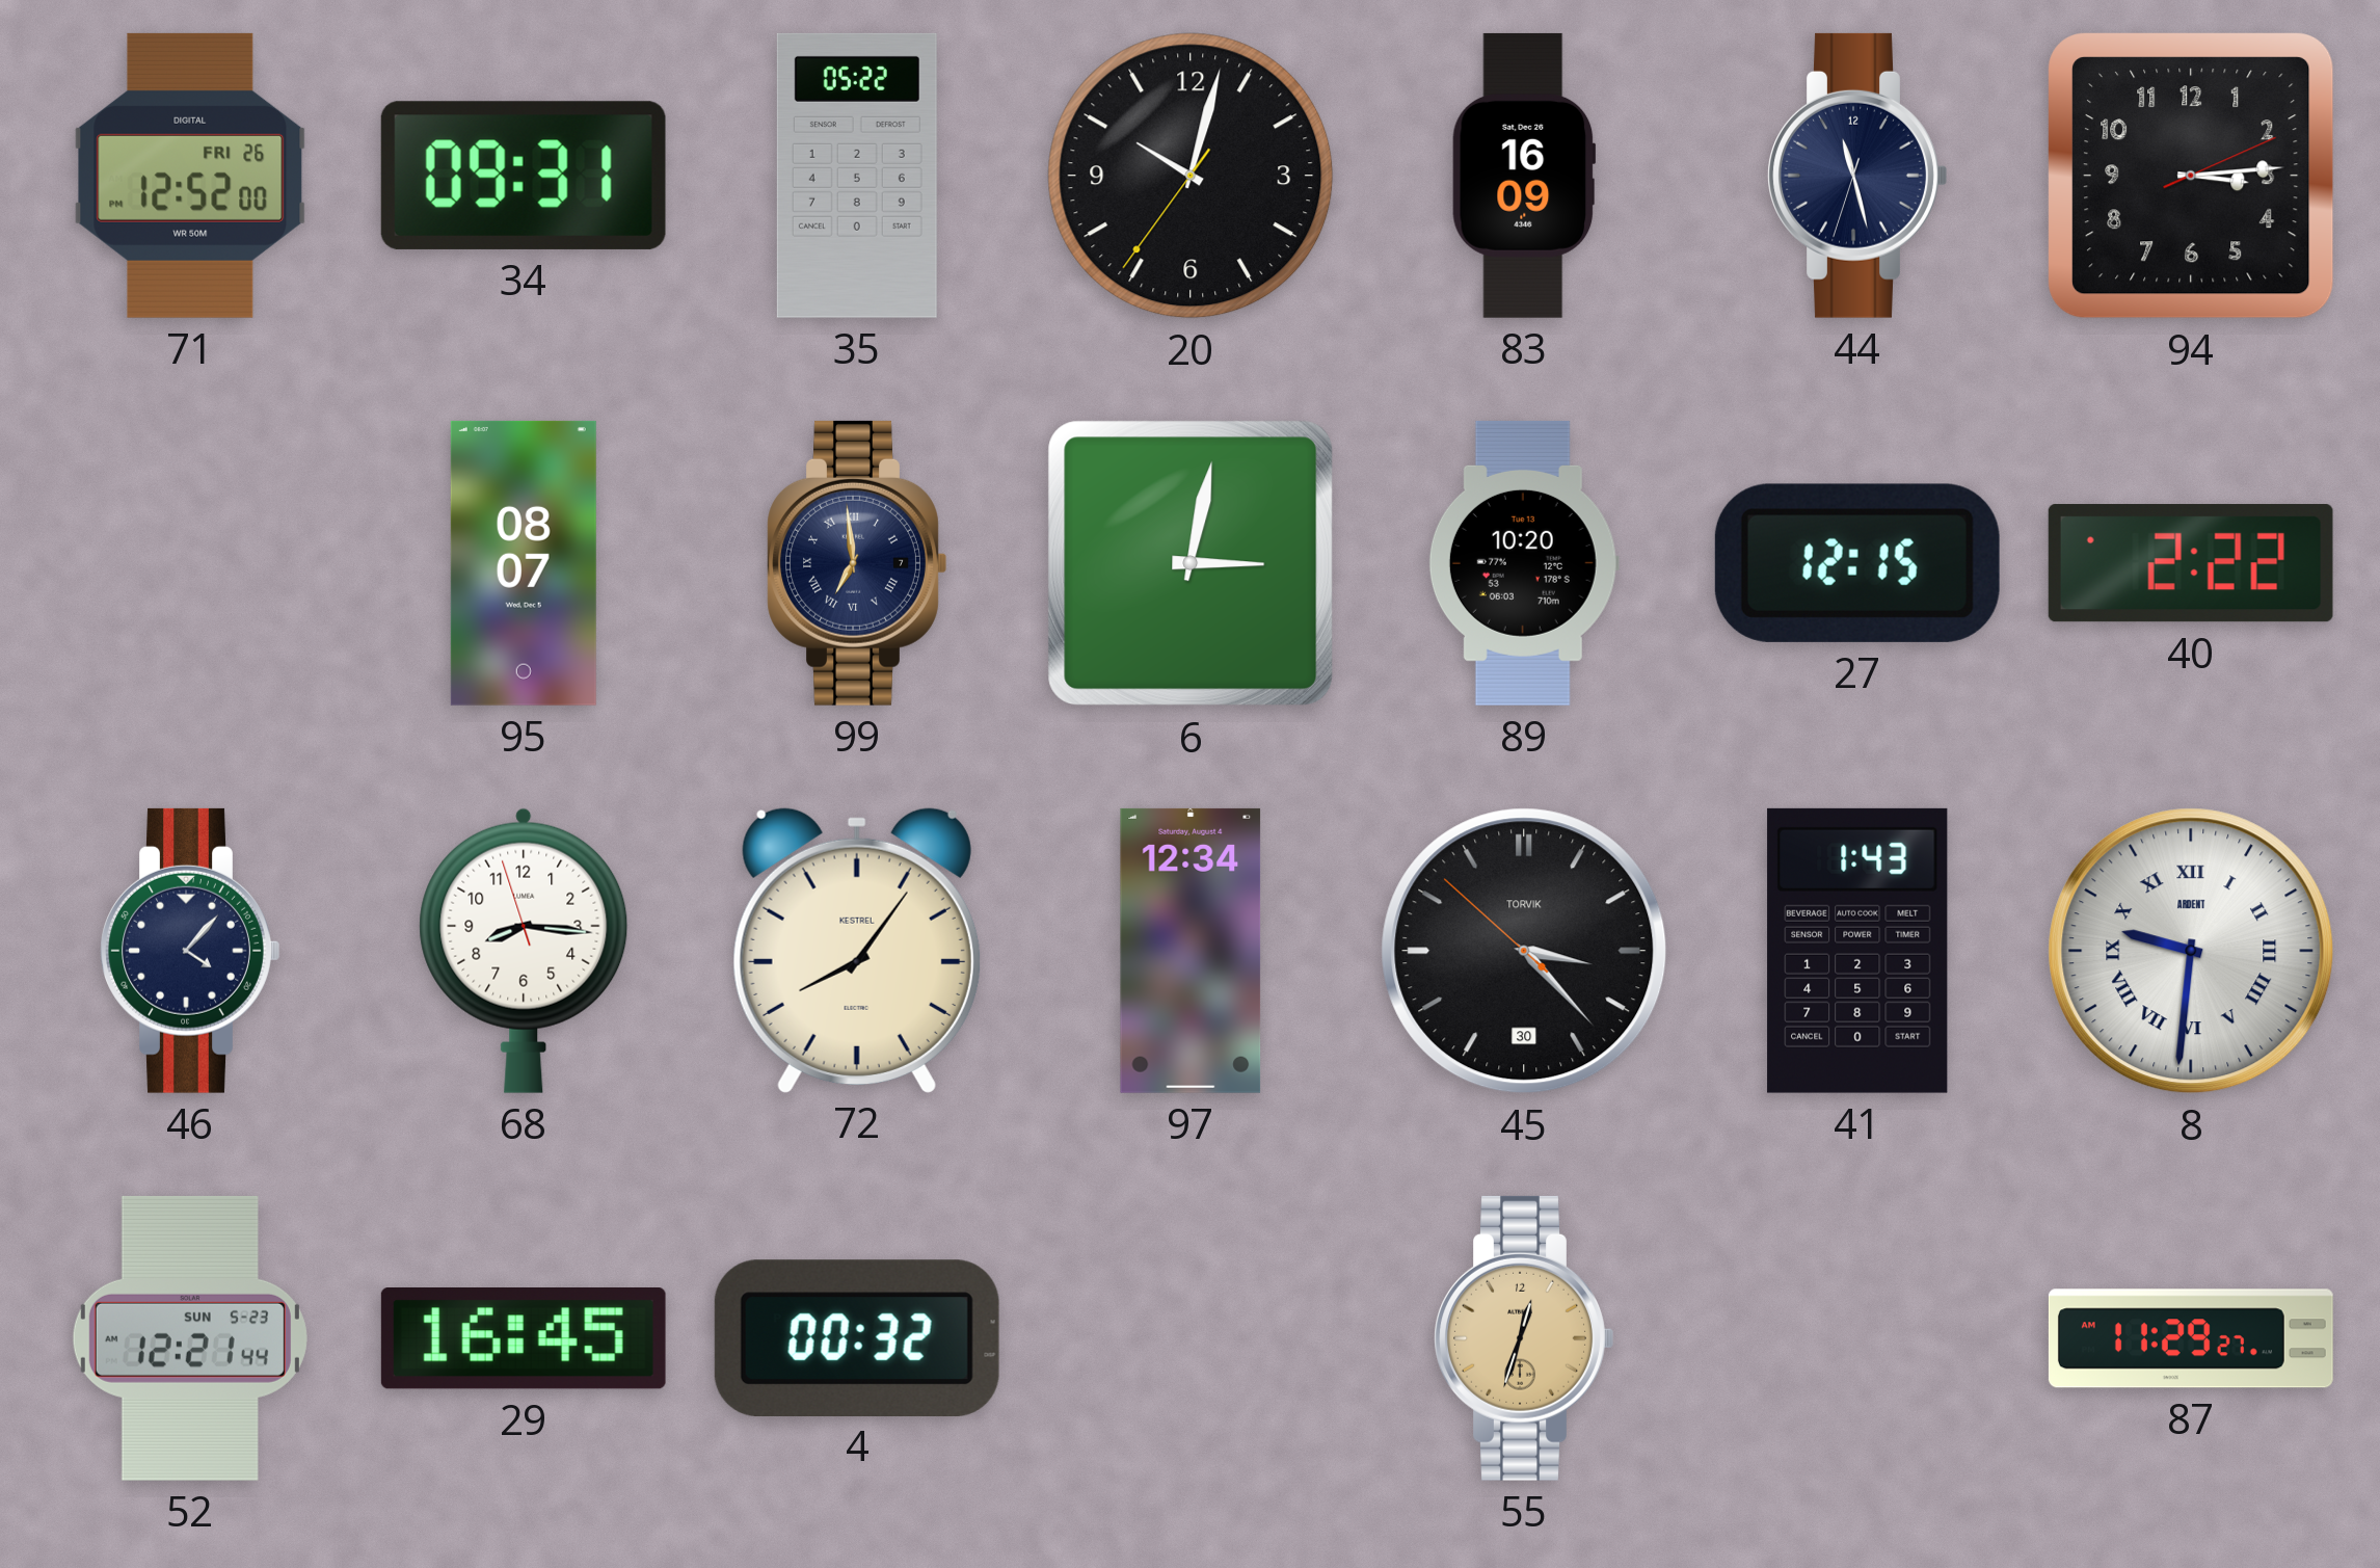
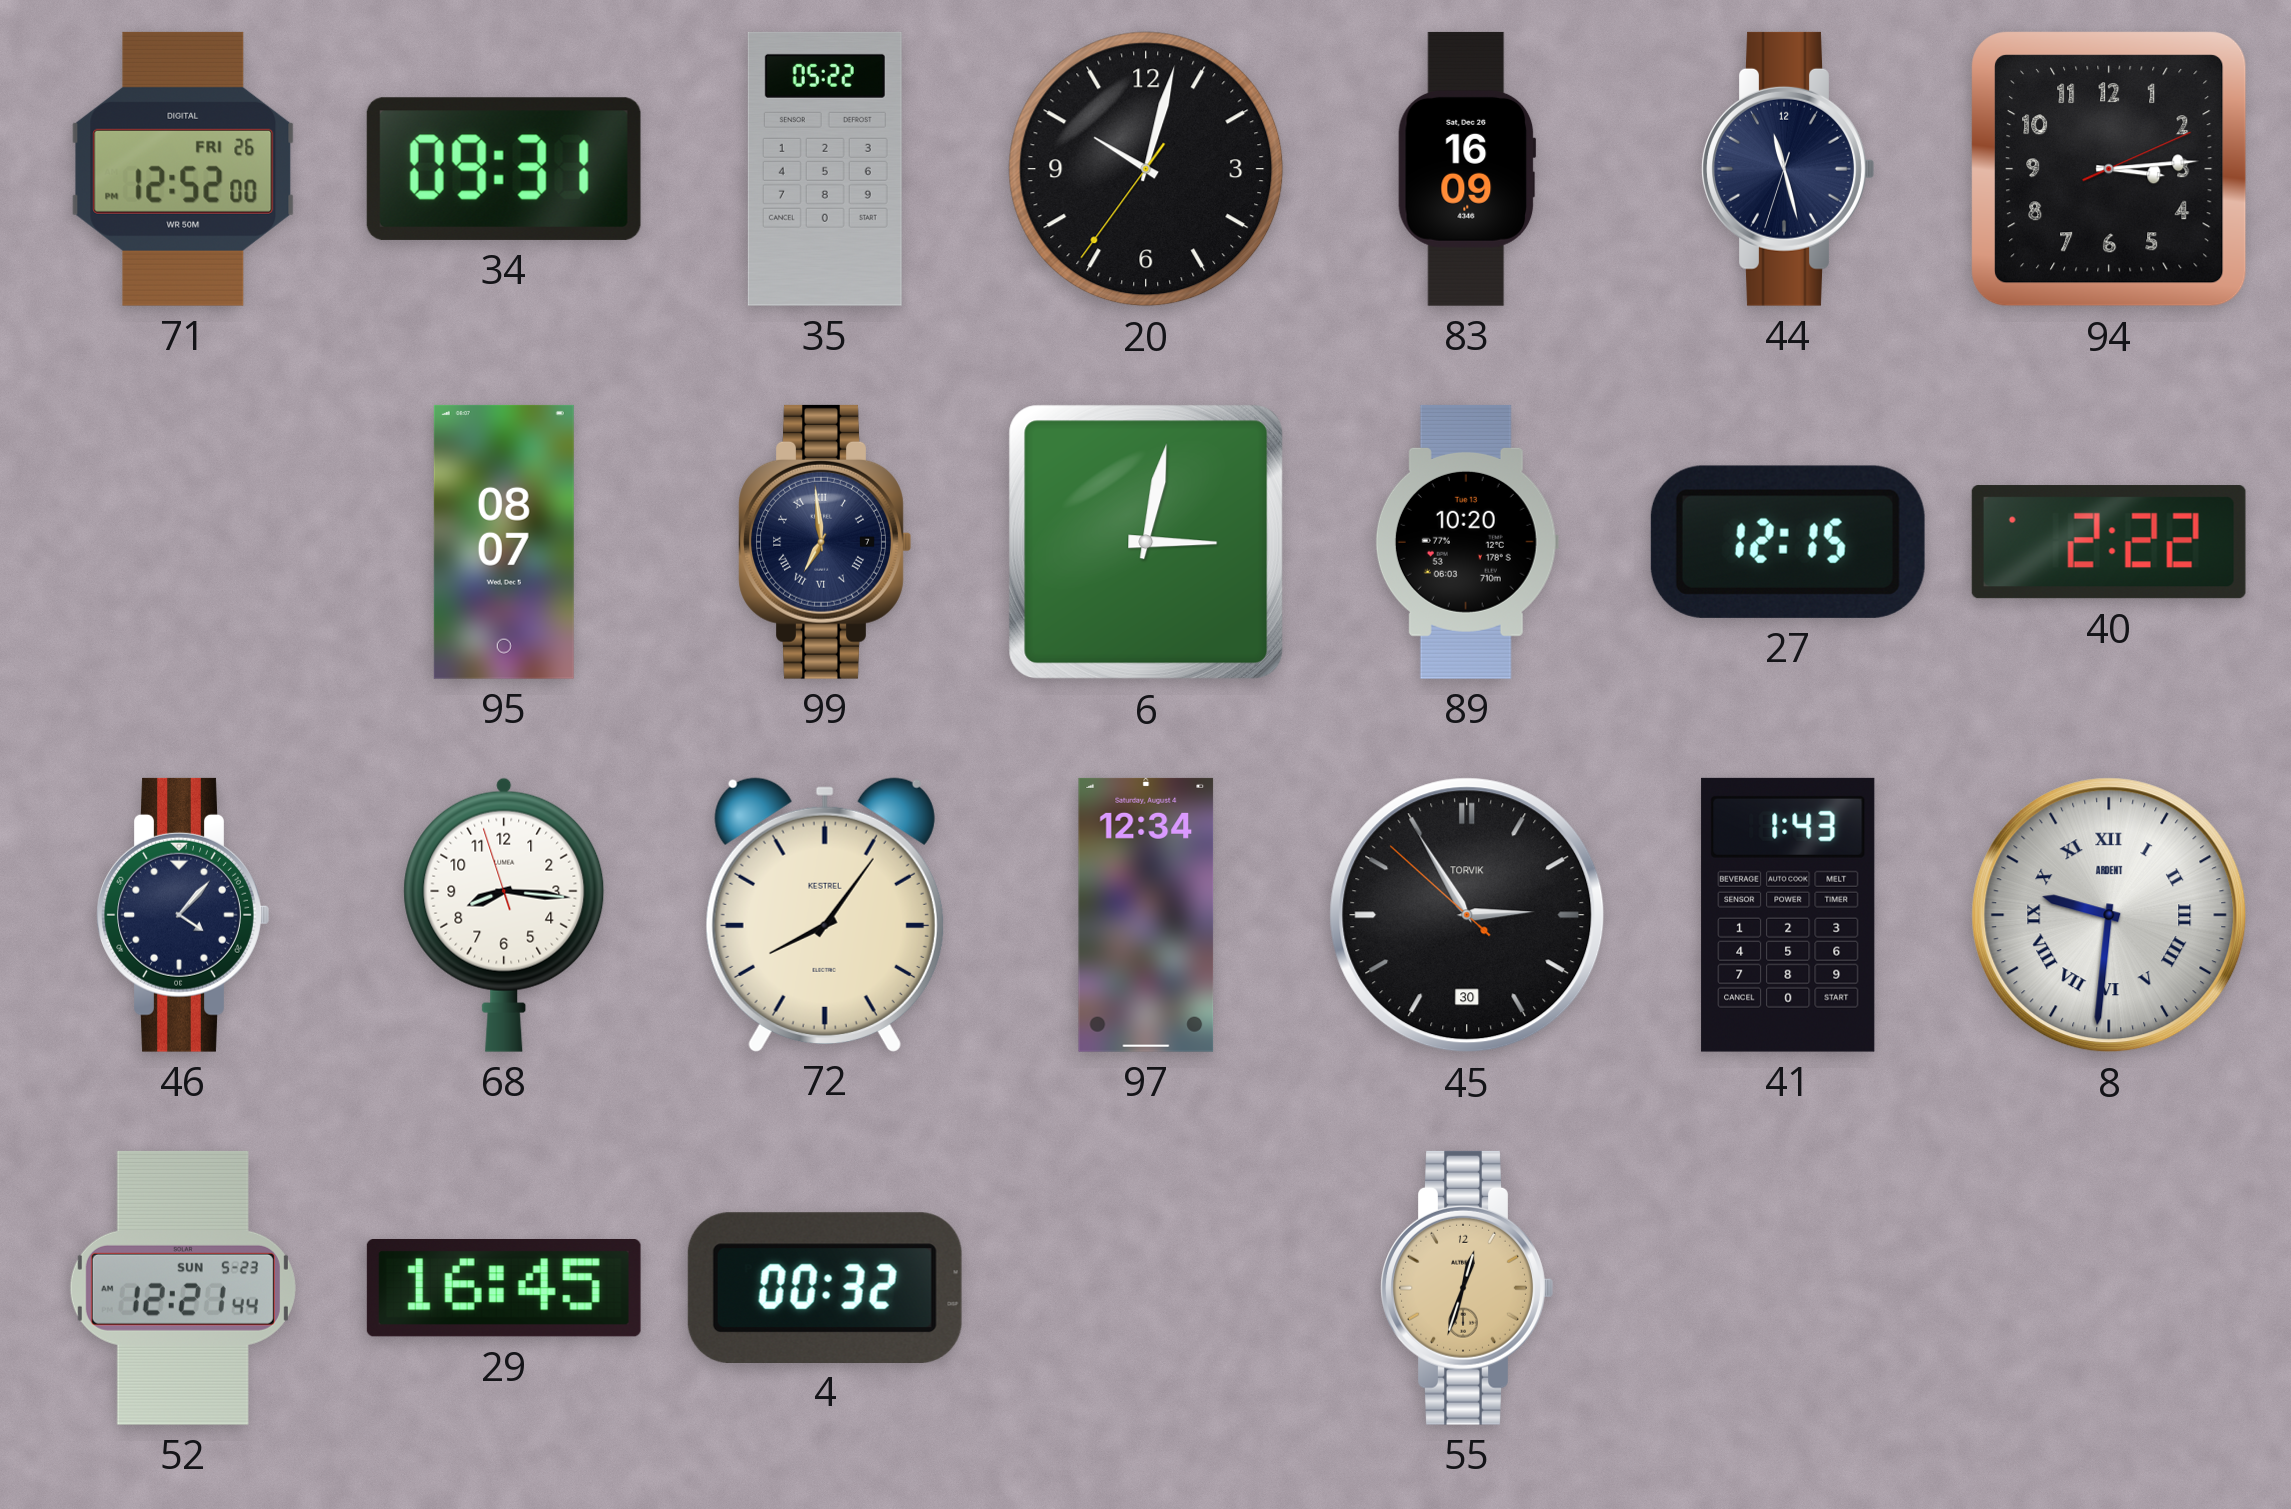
45: 3:22 -> 2:54
87: 11:29 -> none
